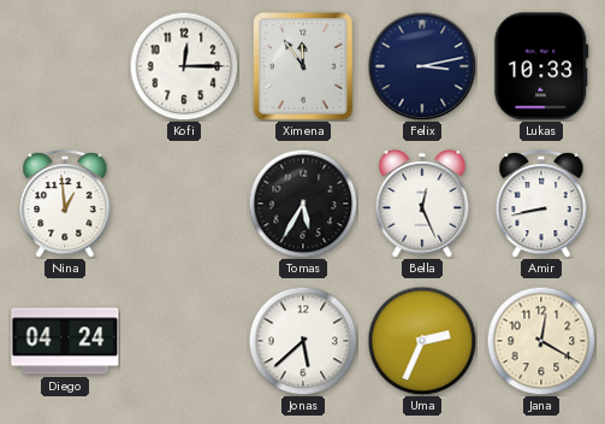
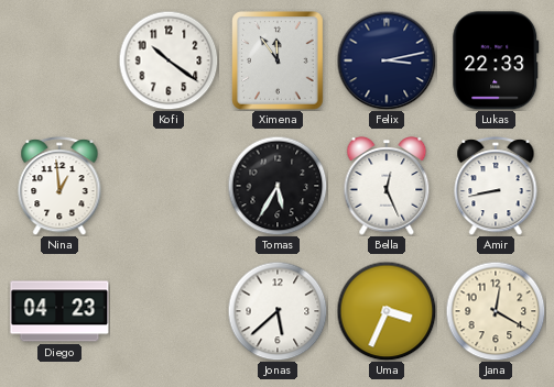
Kofi: 12:15 -> 10:21
Lukas: 10:33 -> 22:33
Diego: 04:24 -> 04:23
Uma: 2:34 -> 3:34
